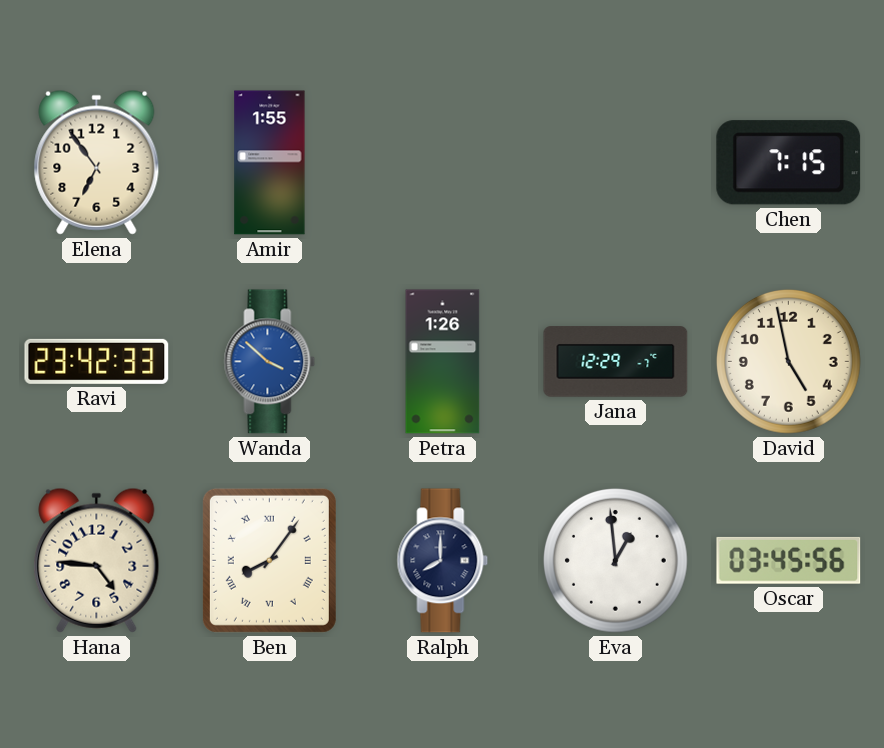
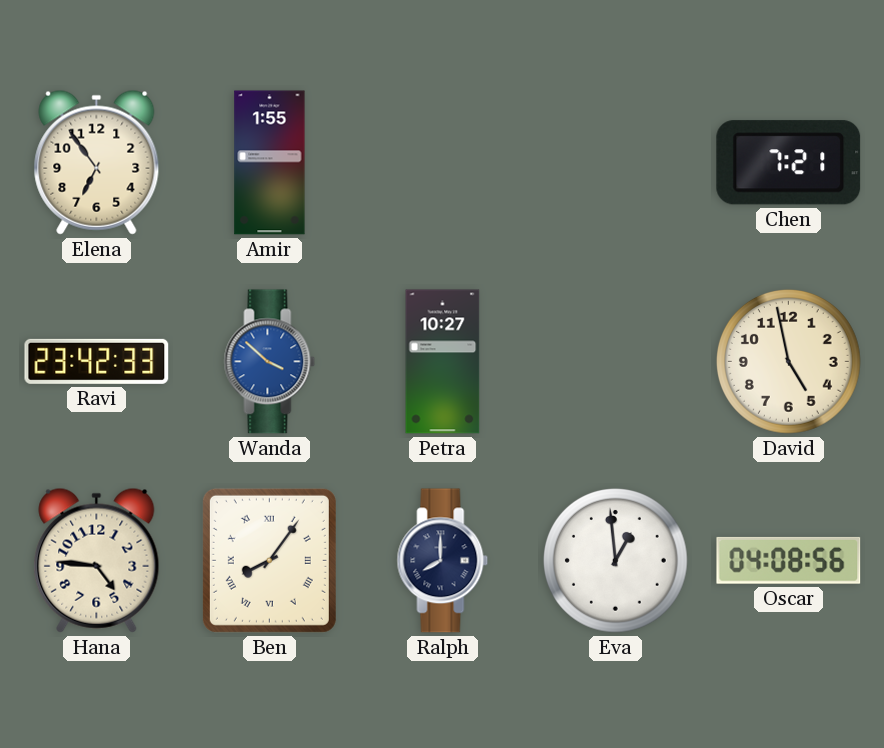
Chen: 7:15 -> 7:21
Petra: 1:26 -> 10:27
Jana: 12:29 -> none
Oscar: 03:45 -> 04:08
